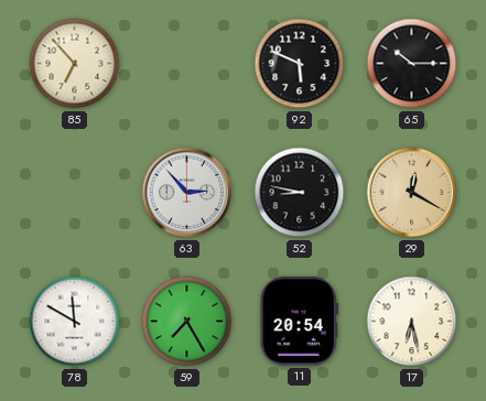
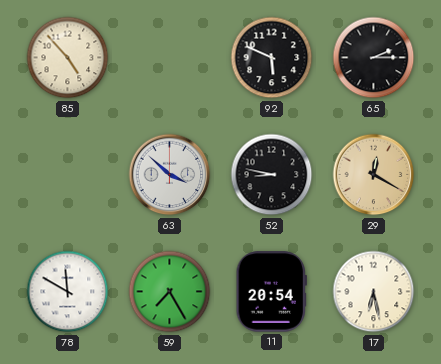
85: 6:53 -> 4:53
65: 10:15 -> 2:15
63: 2:53 -> 3:52
